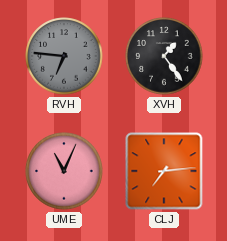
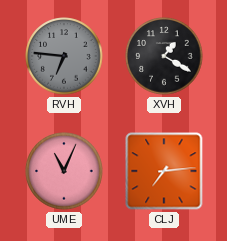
XVH: 1:24 -> 1:20
